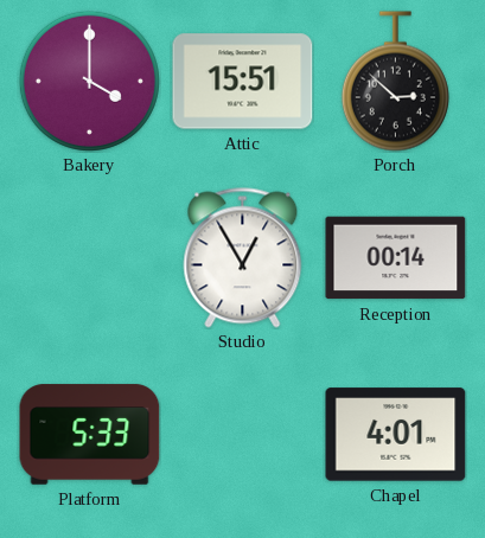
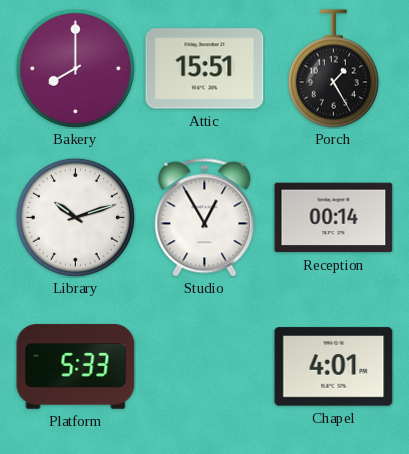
Bakery: 4:00 -> 8:00
Porch: 2:52 -> 1:25
Library: none -> 10:12
